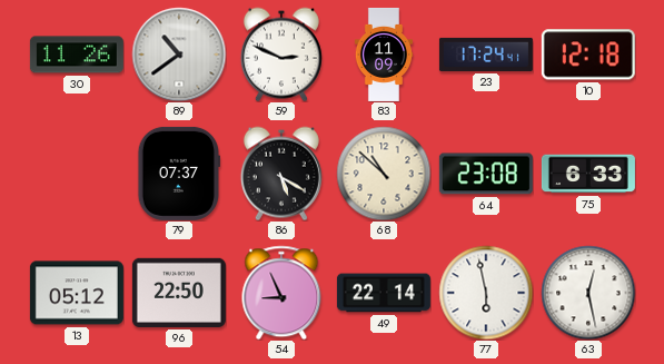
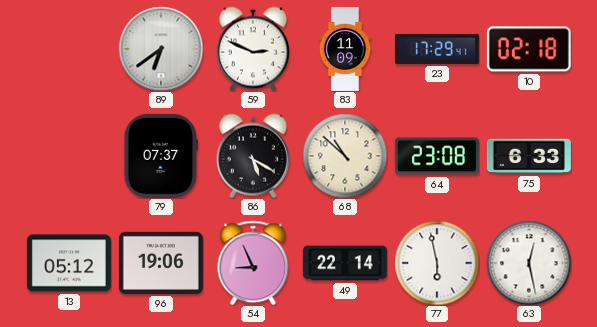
30: 11:26 -> none
89: 10:39 -> 6:39
23: 17:24 -> 17:29
10: 12:18 -> 02:18
96: 22:50 -> 19:06
